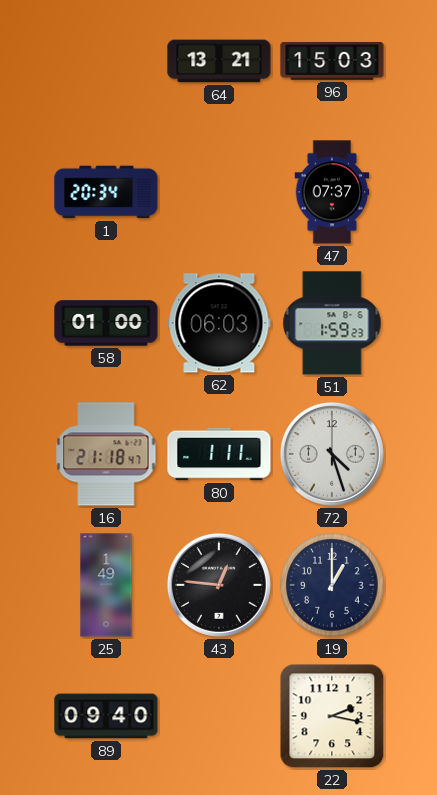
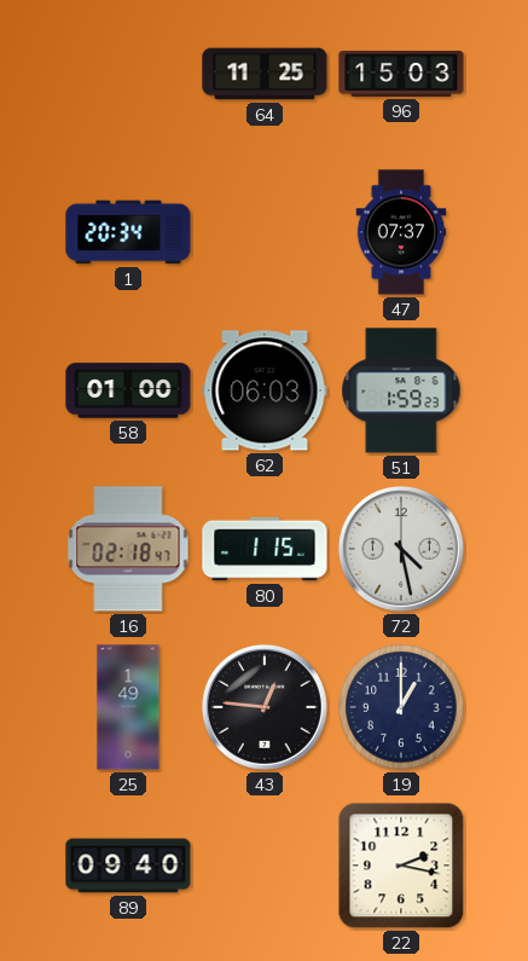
64: 13:21 -> 11:25
16: 21:18 -> 02:18
80: 1:11 -> 1:15
72: 4:27 -> 4:28
